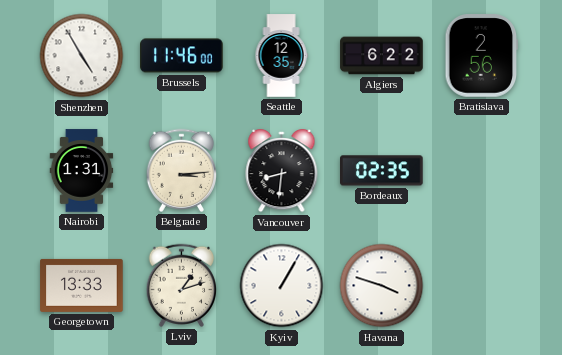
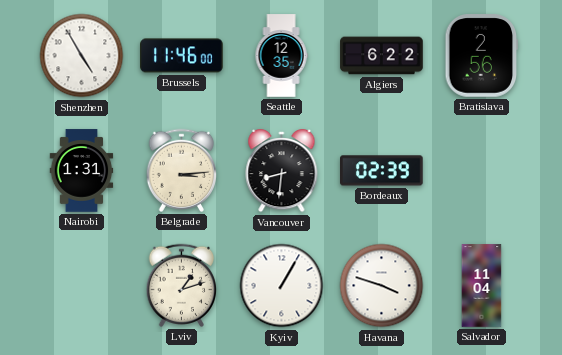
Bordeaux: 02:35 -> 02:39
Georgetown: 13:33 -> none
Salvador: none -> 11:04
